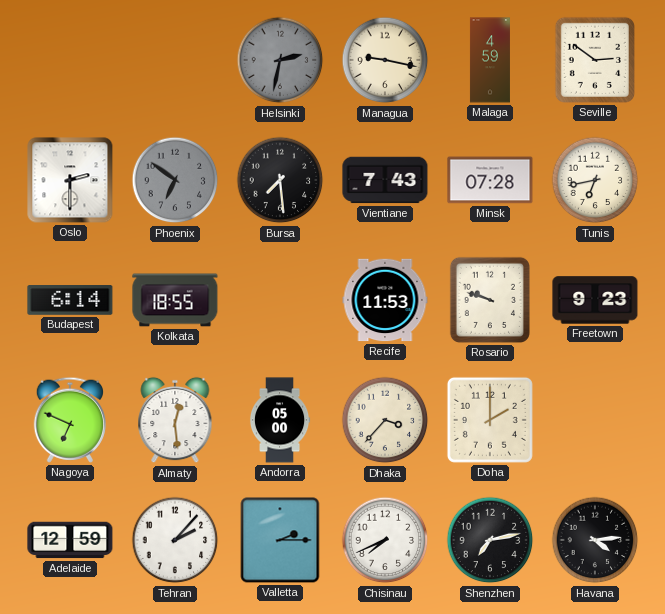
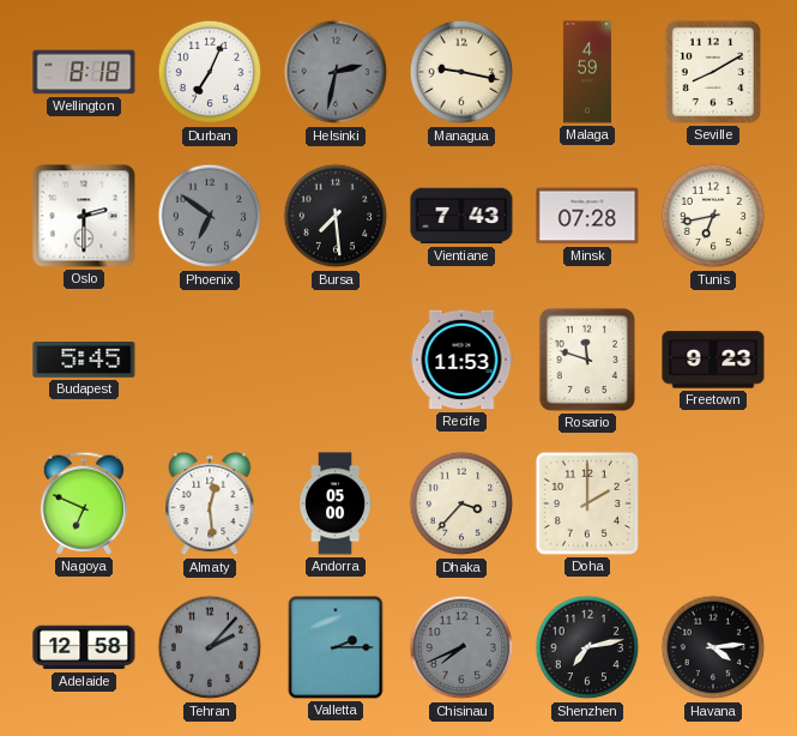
Wellington: none -> 8:18
Durban: none -> 7:04
Seville: 2:51 -> 8:10
Budapest: 6:14 -> 5:45
Kolkata: 18:55 -> none
Rosario: 9:48 -> 11:48
Adelaide: 12:59 -> 12:58
Tehran dial: white -> grey
Chisinau dial: white -> grey
